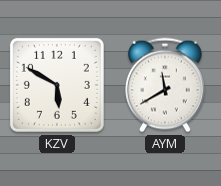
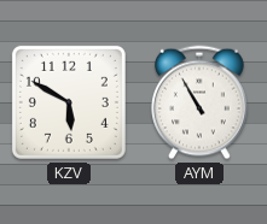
AYM: 11:40 -> 10:55
